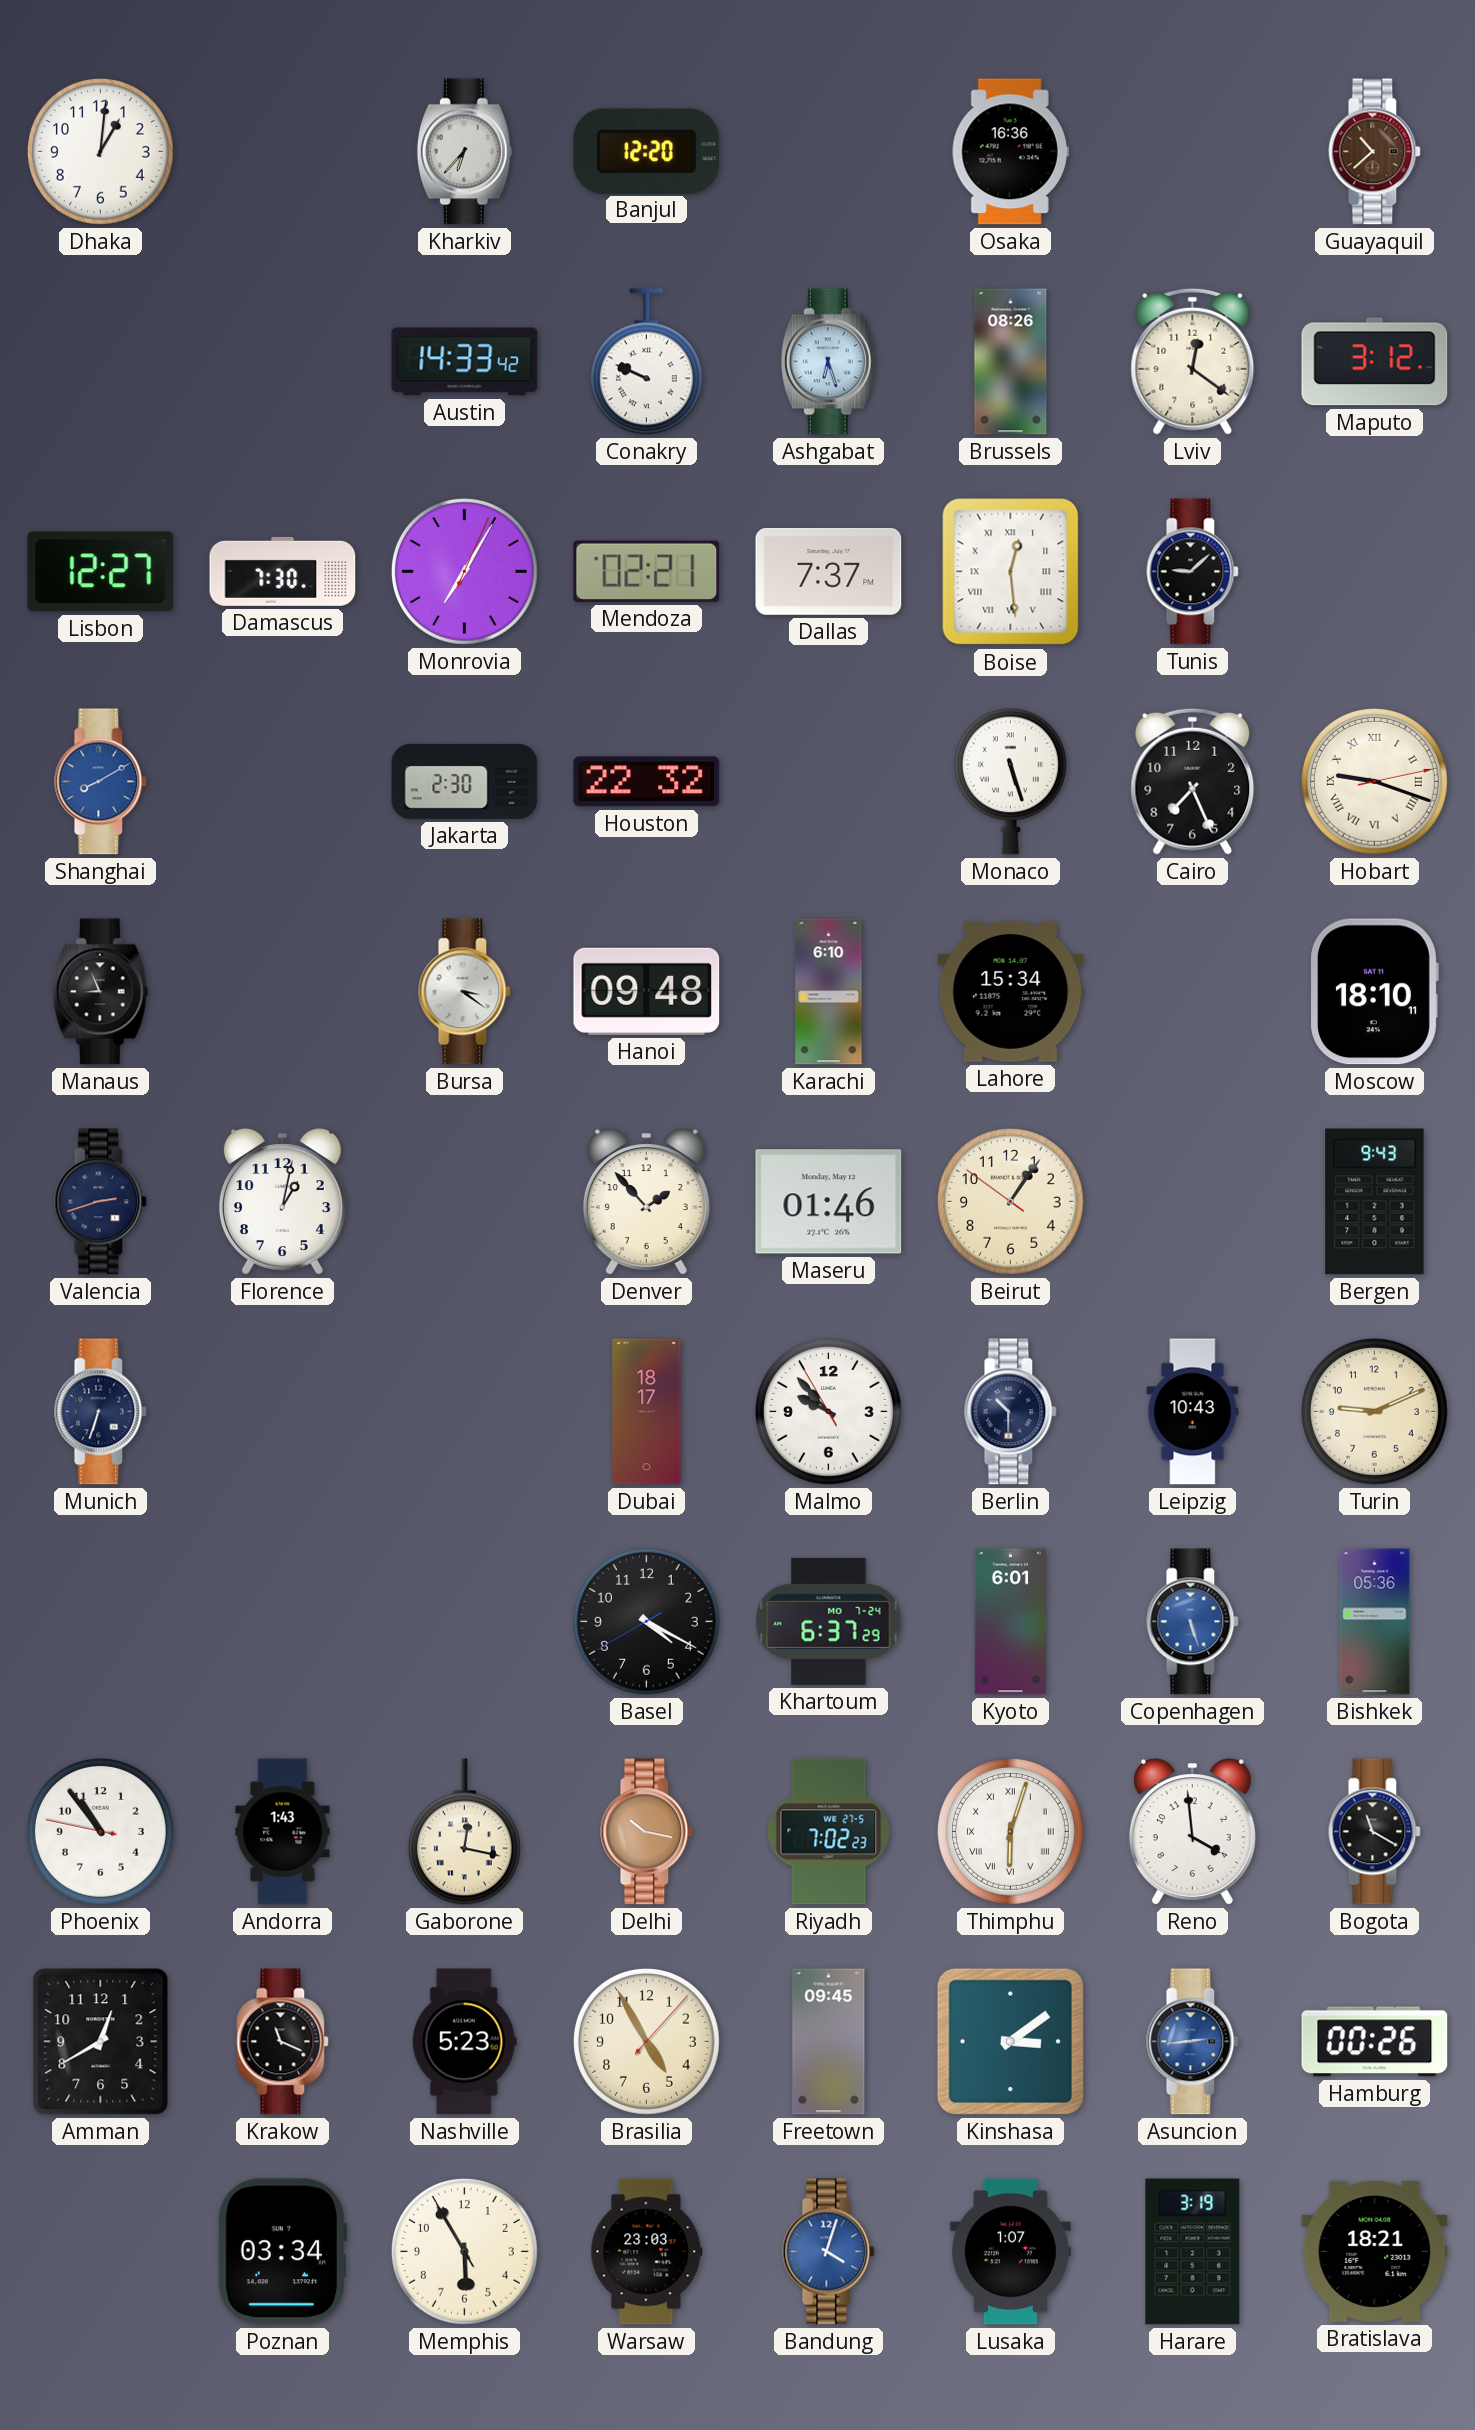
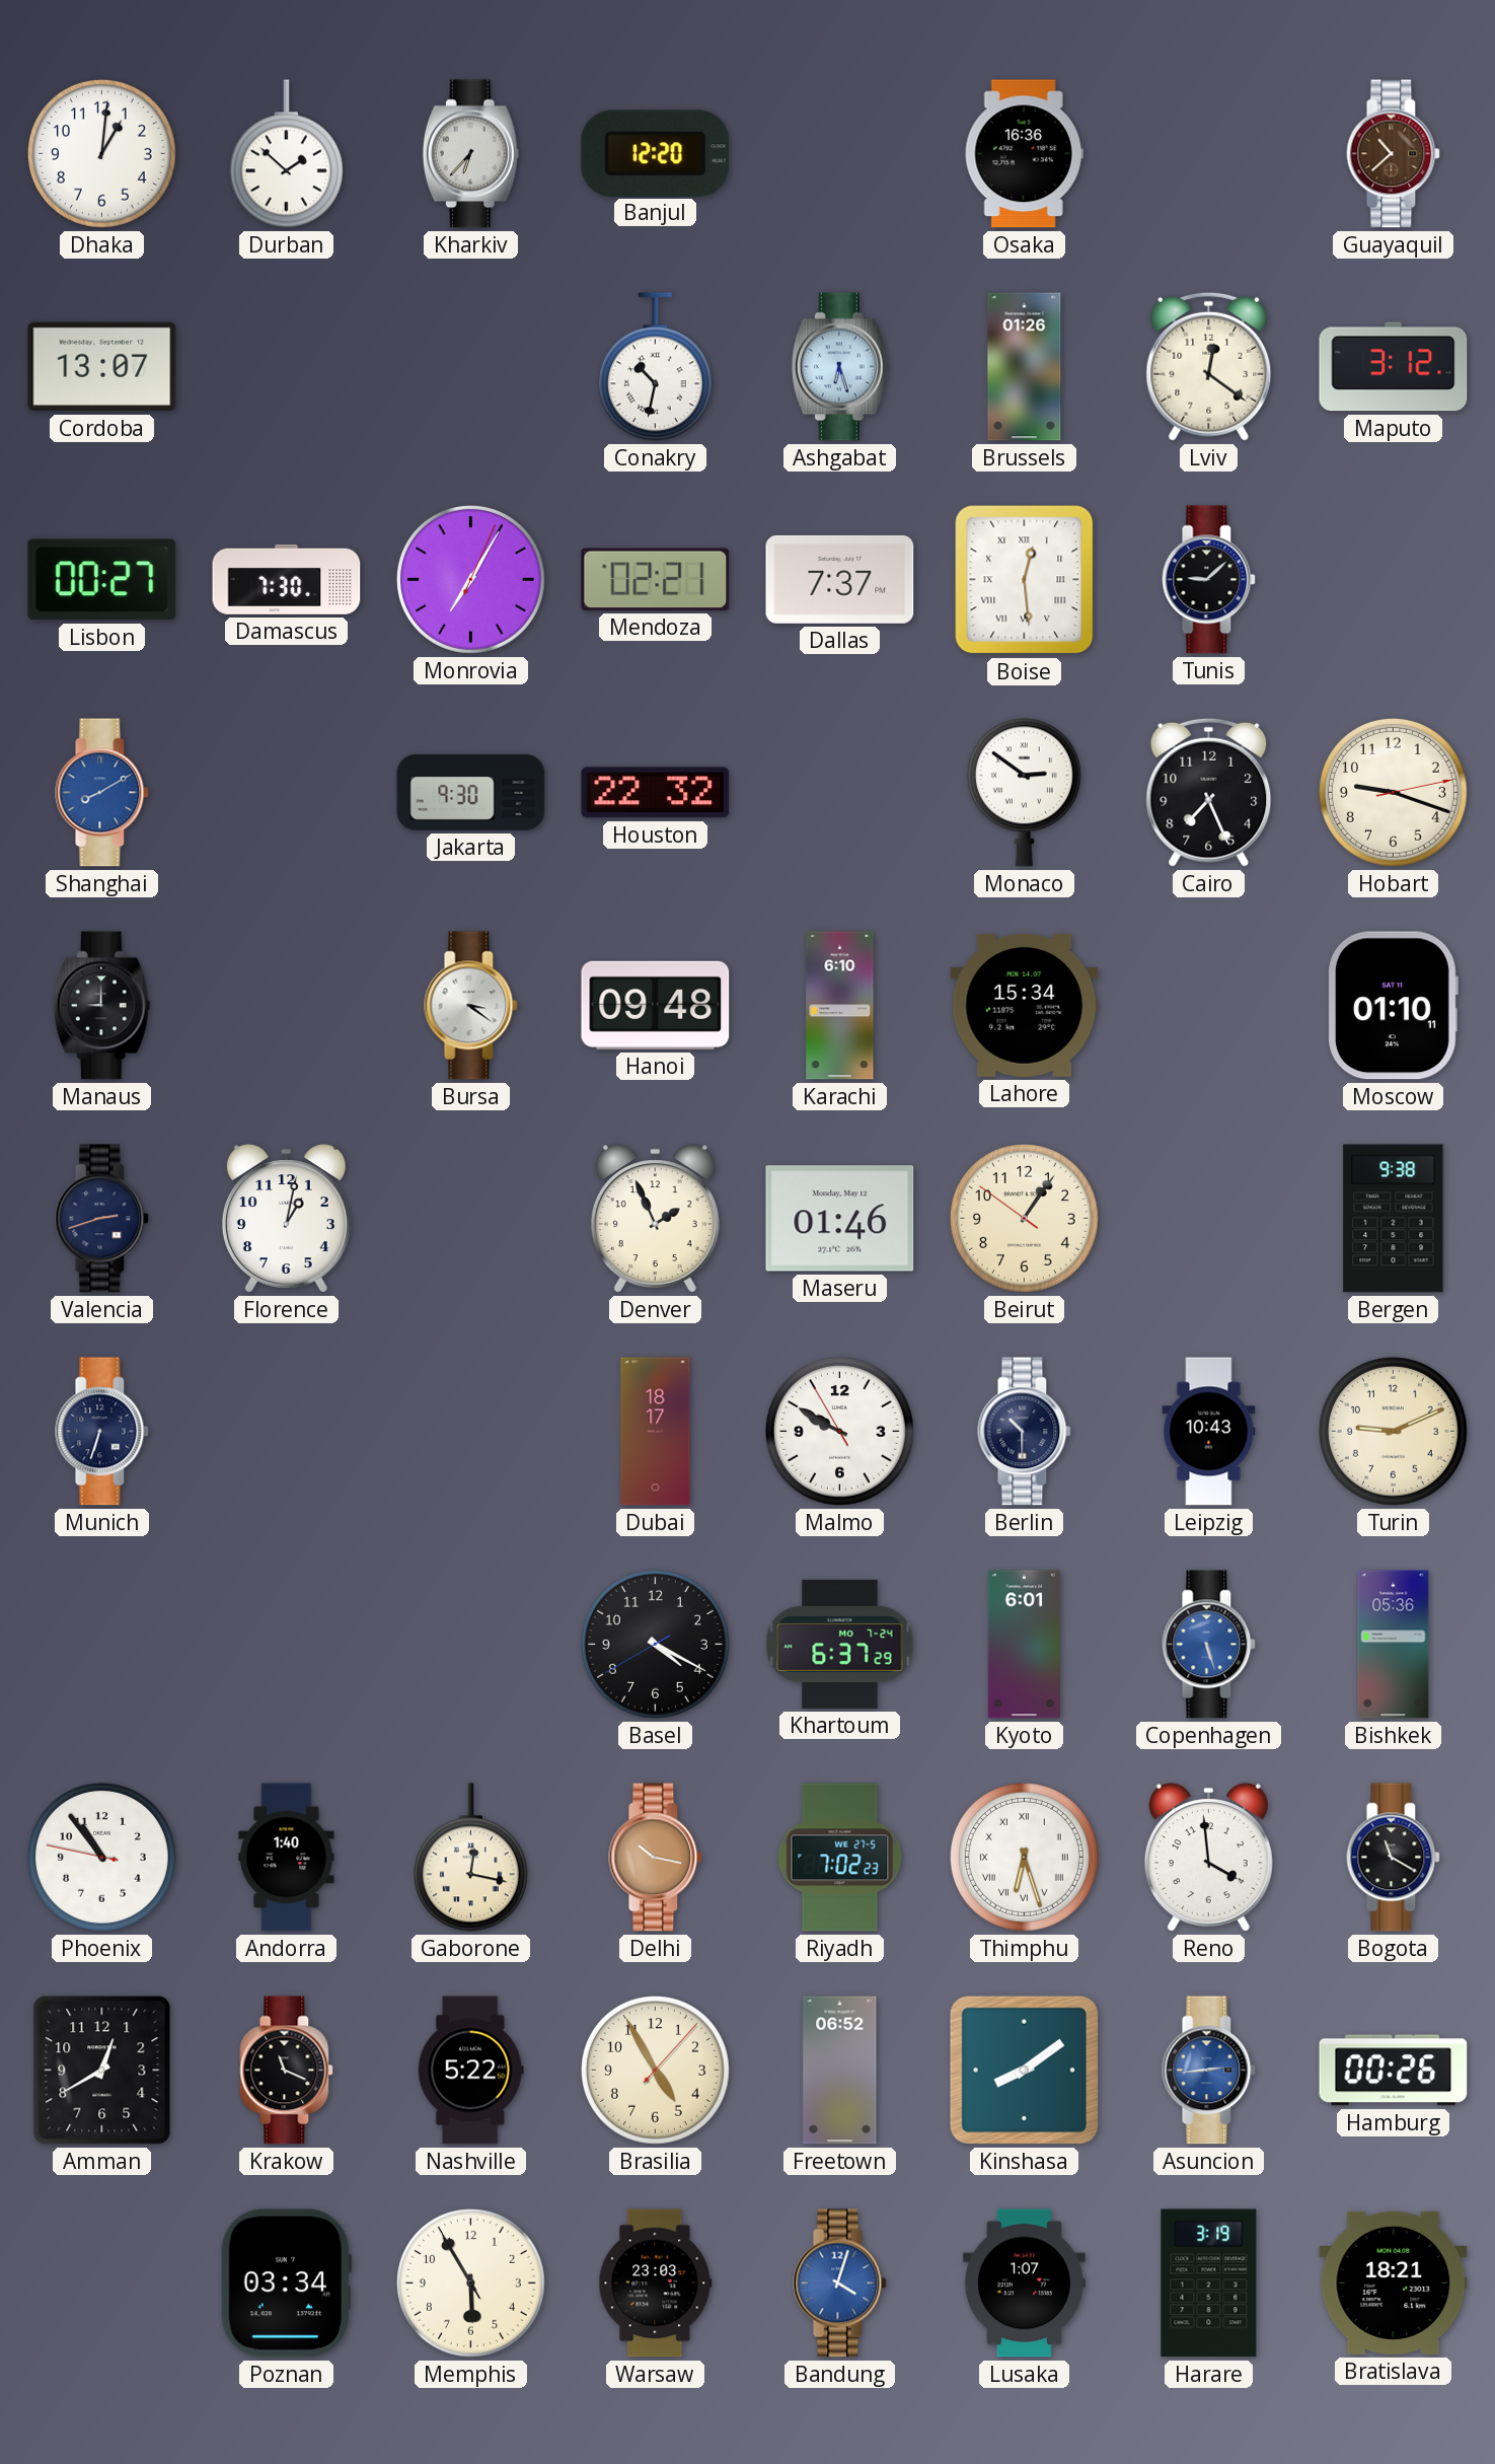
Durban: none -> 1:52
Cordoba: none -> 13:07
Austin: 14:33 -> none
Conakry: 9:49 -> 10:32
Brussels: 08:26 -> 01:26
Lisbon: 12:27 -> 00:27
Jakarta: 2:30 -> 9:30
Monaco: 5:27 -> 2:51
Hobart numerals: Roman -> Arabic
Manaus: 8:56 -> 9:00
Moscow: 18:10 -> 01:10
Denver: 1:53 -> 1:56
Bergen: 9:43 -> 9:38
Malmo: 9:52 -> 9:49
Andorra: 1:43 -> 1:40
Thimphu: 6:03 -> 6:27
Nashville: 5:23 -> 5:22
Freetown: 09:45 -> 06:52
Kinshasa: 3:09 -> 8:09
